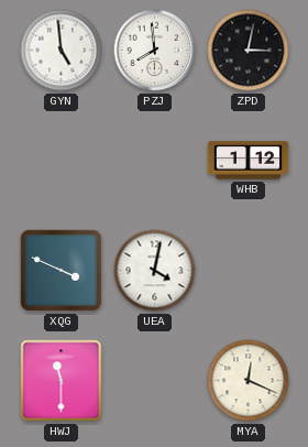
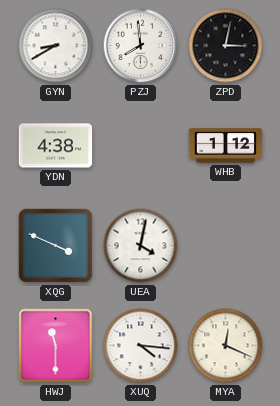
GYN: 4:59 -> 8:40
YDN: none -> 4:38
XUQ: none -> 4:16
